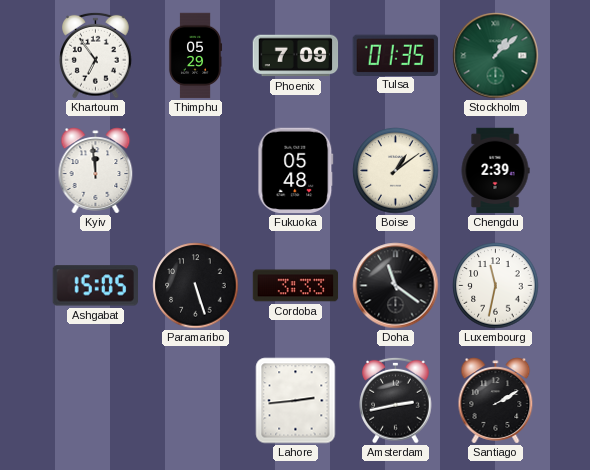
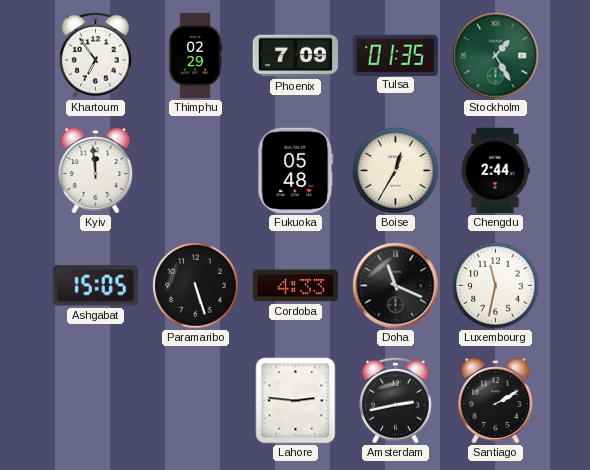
Thimphu: 05:29 -> 02:29
Stockholm: 1:08 -> 1:25
Boise: 1:09 -> 12:35
Chengdu: 2:39 -> 2:44
Cordoba: 3:33 -> 4:33
Doha: 11:21 -> 11:19
Lahore: 2:44 -> 2:46
